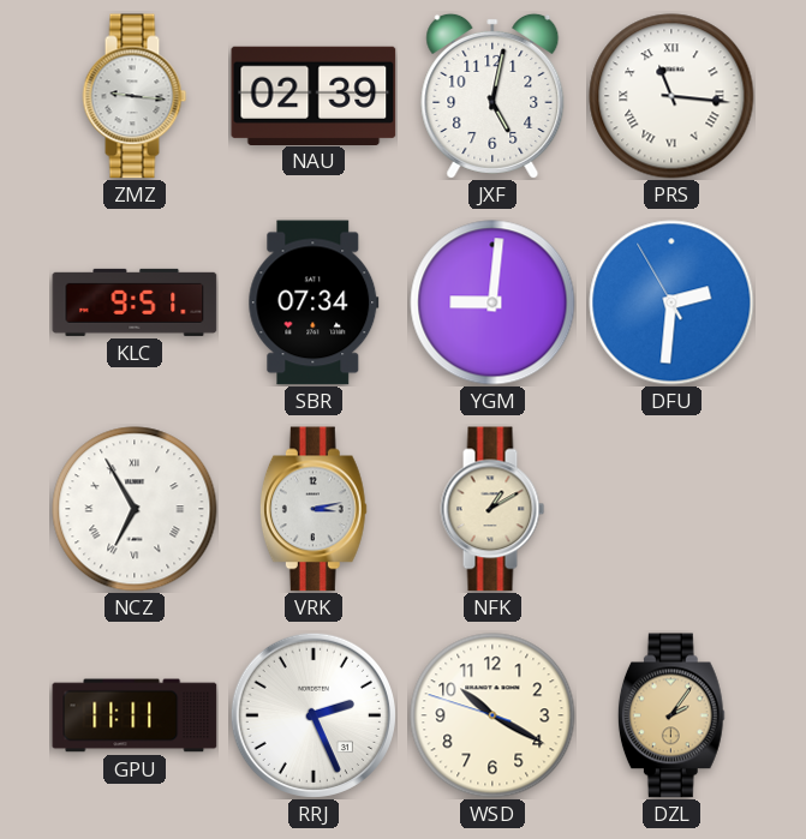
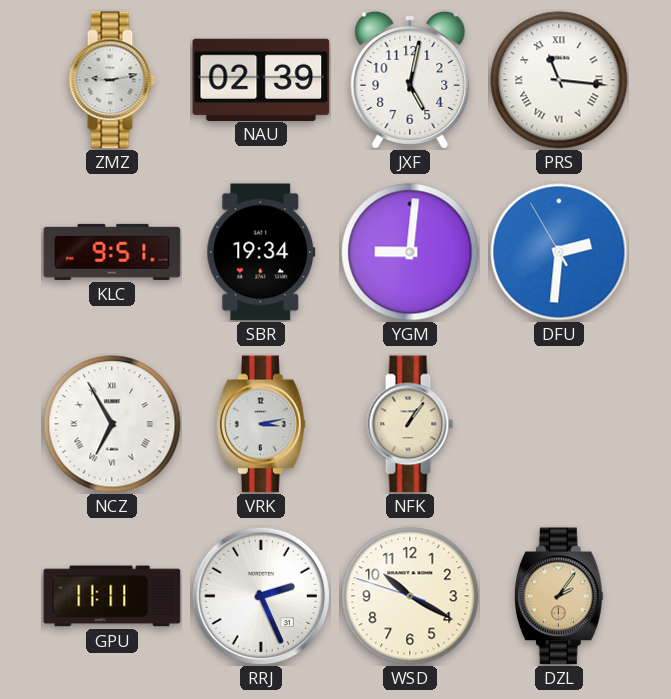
ZMZ: 9:16 -> 9:13
SBR: 07:34 -> 19:34
NFK: 1:10 -> 1:06
